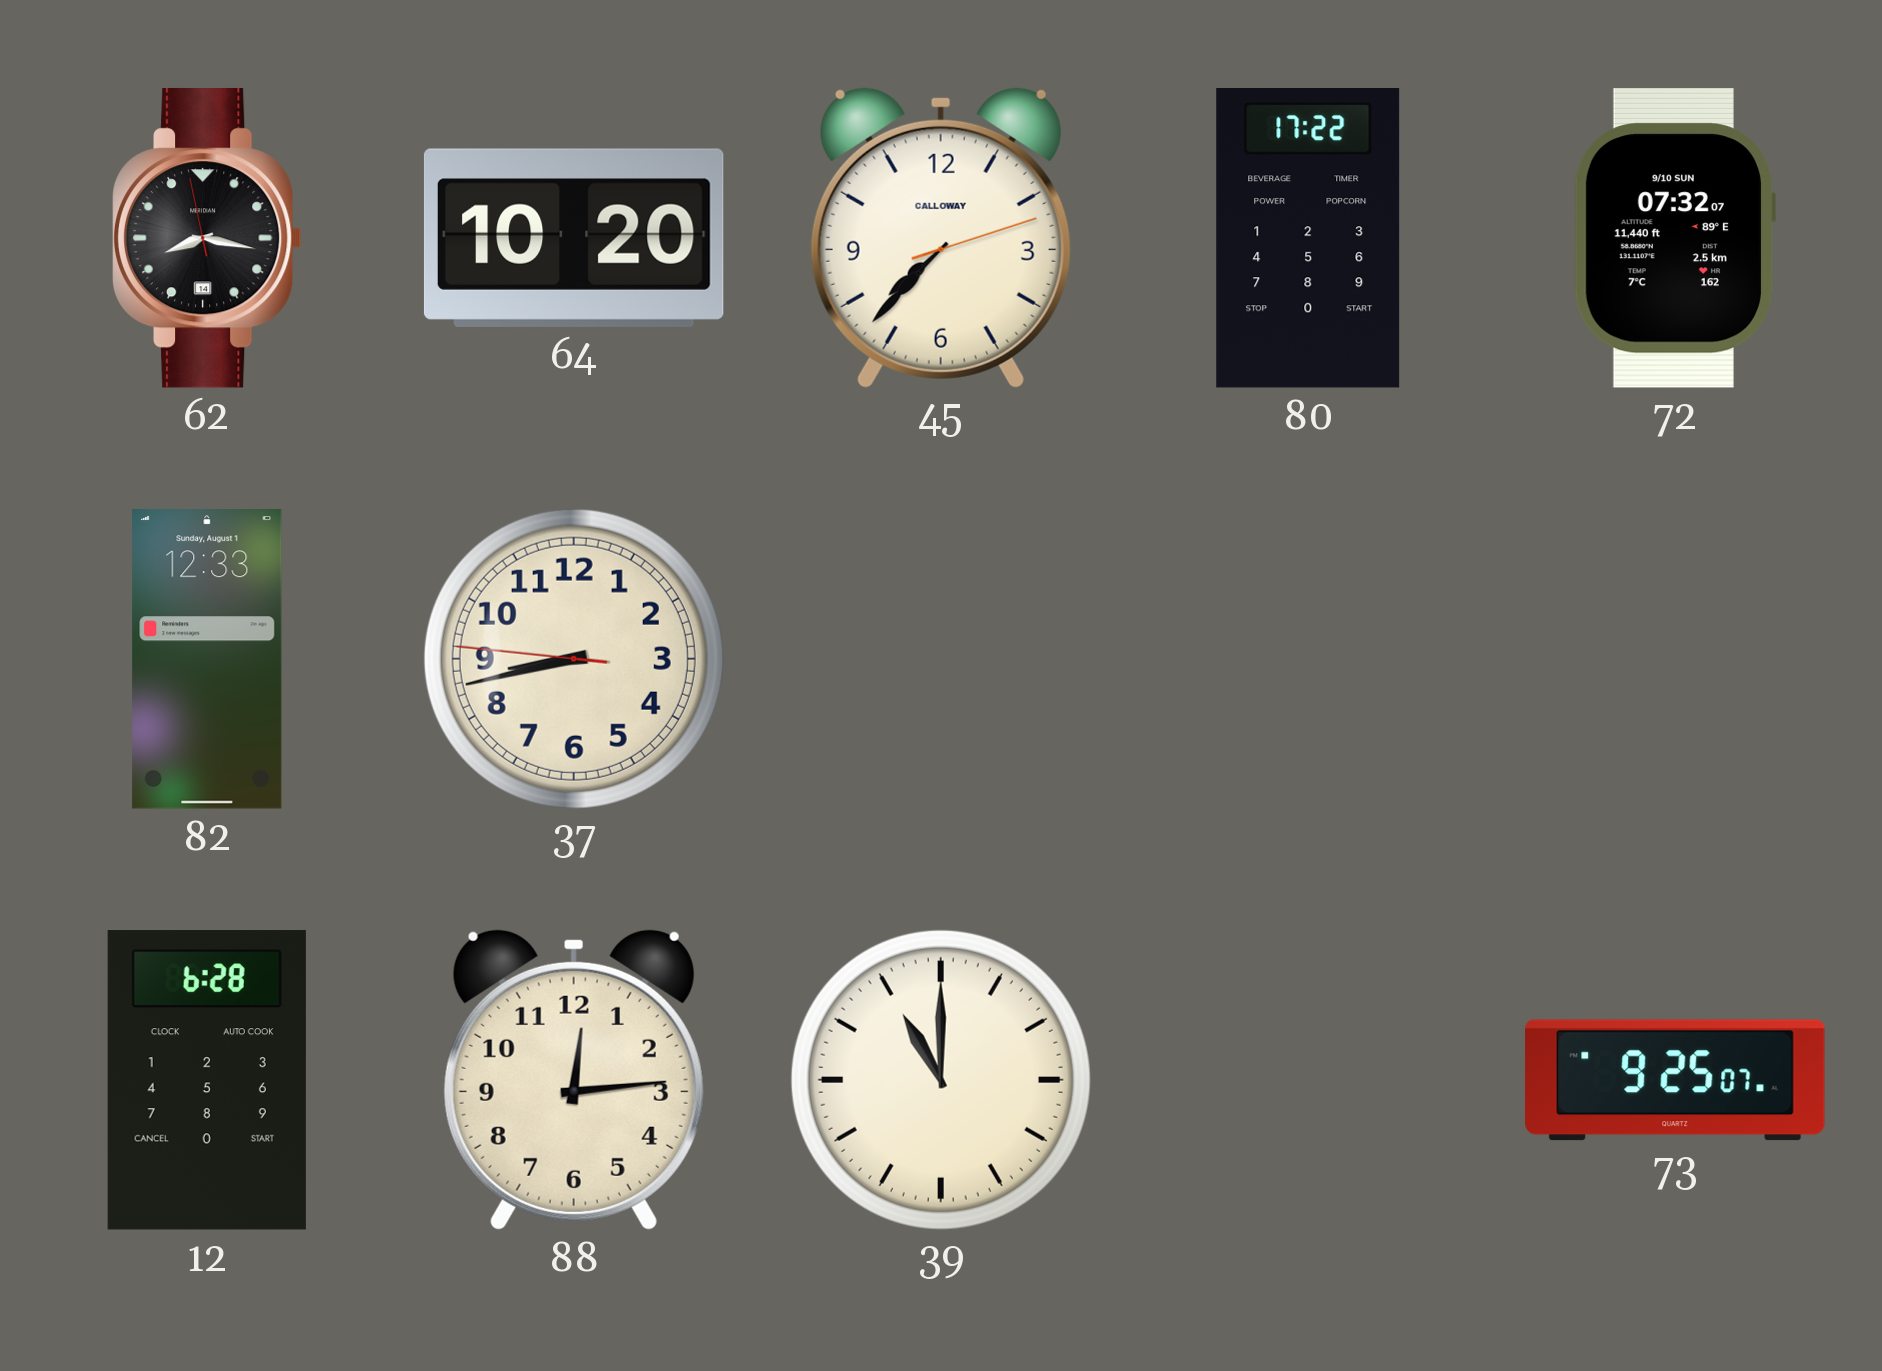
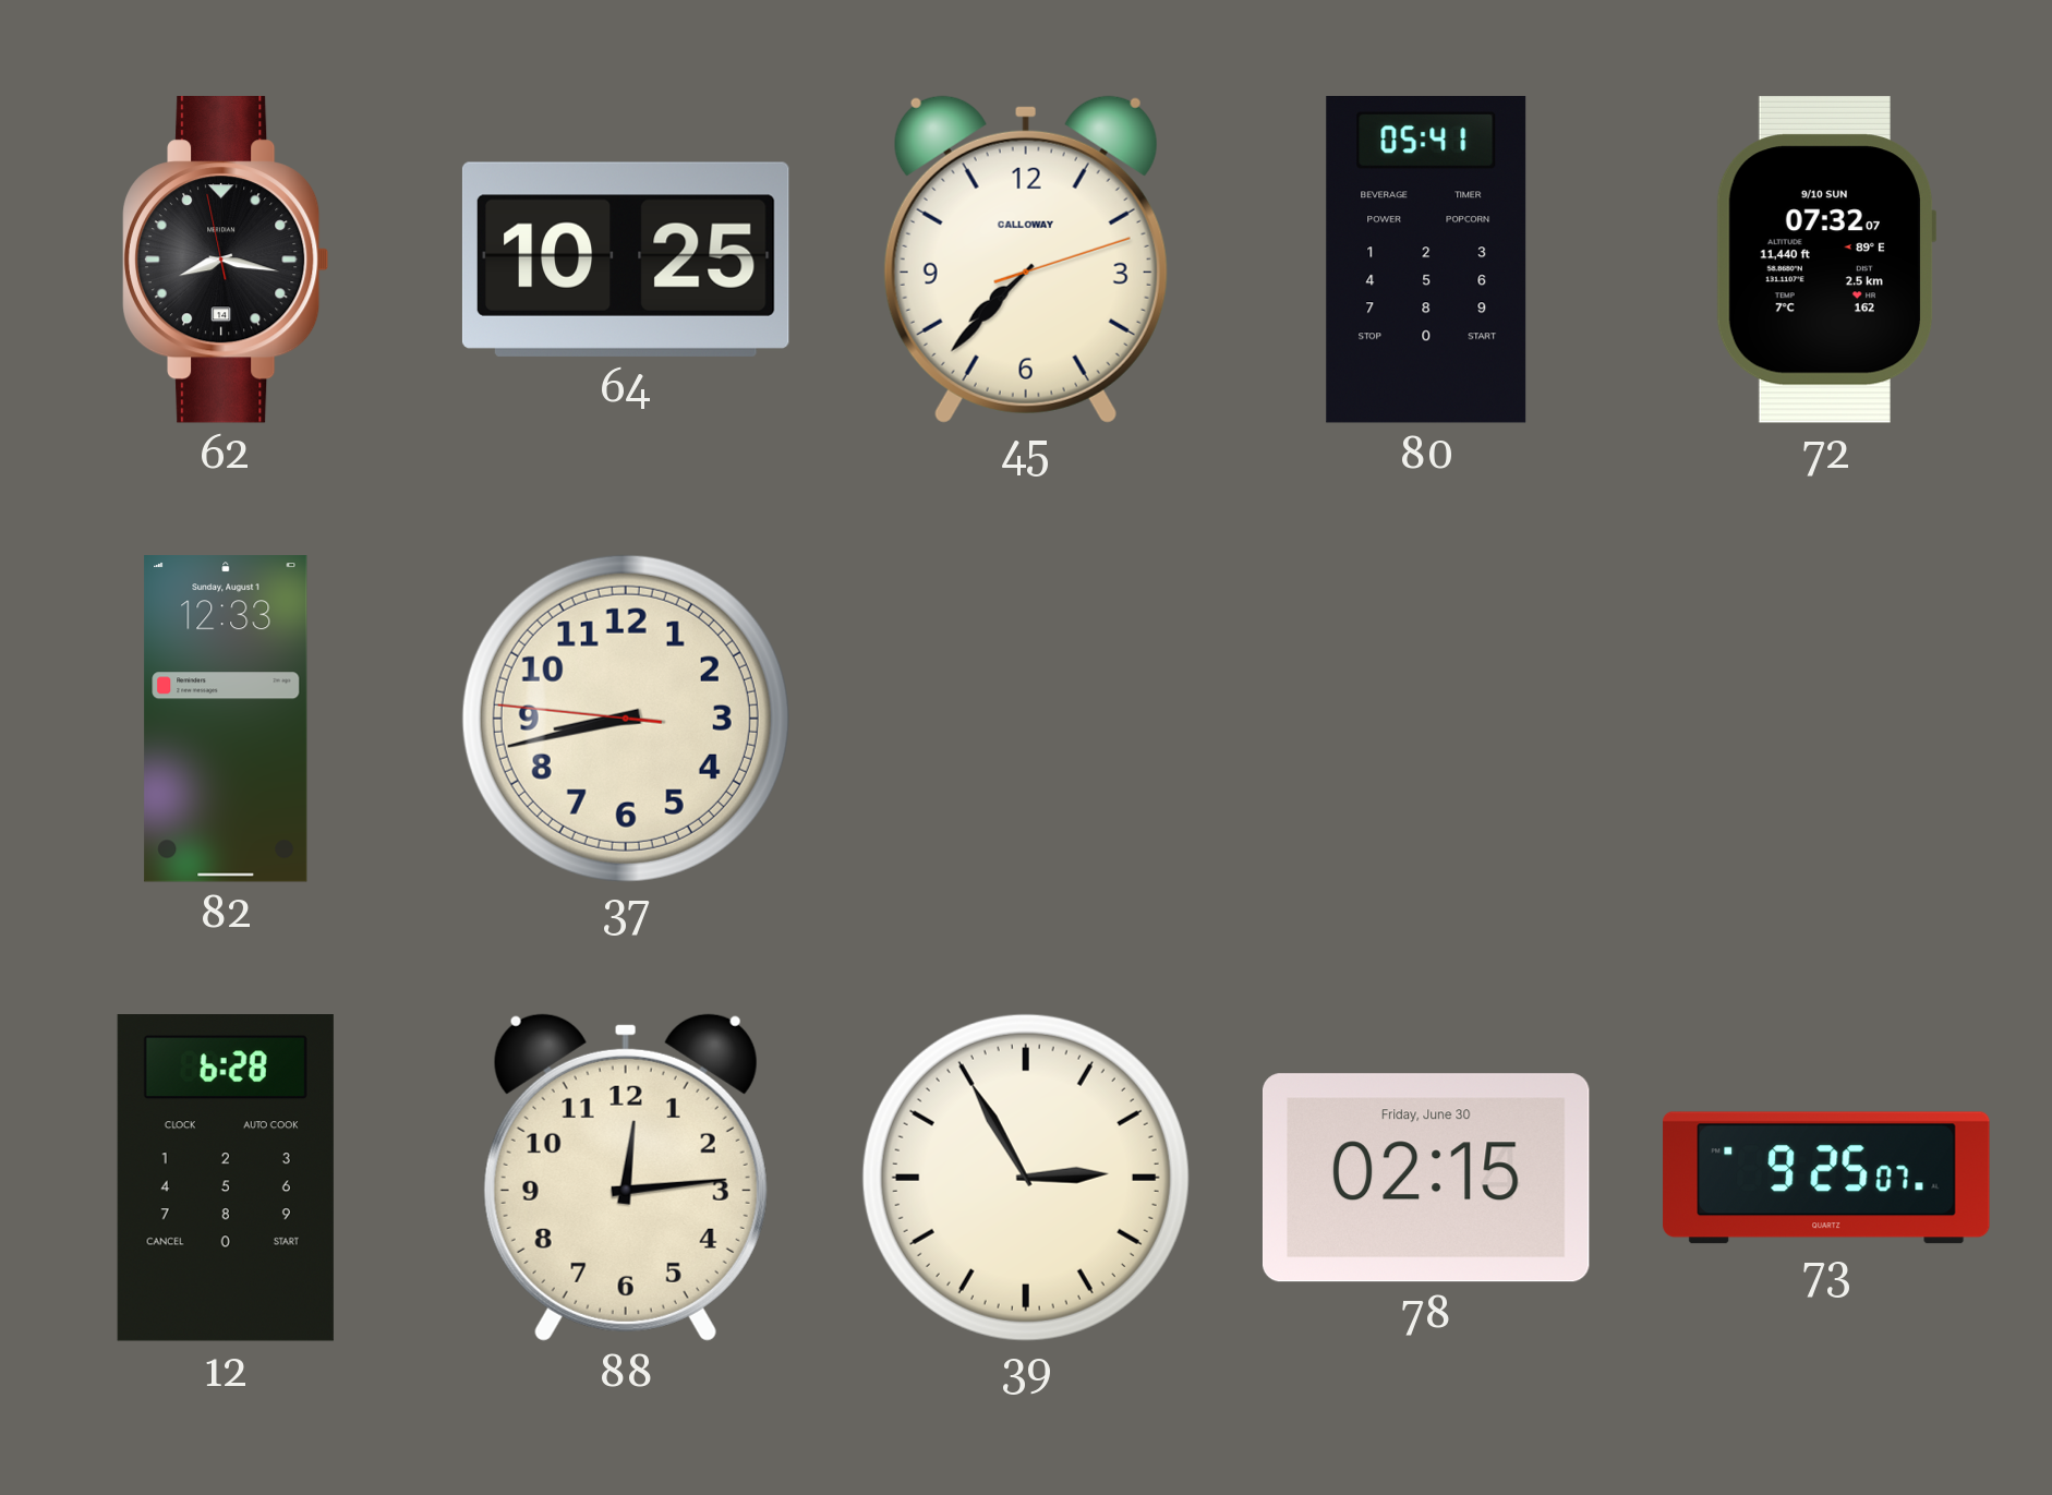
64: 10:20 -> 10:25
80: 17:22 -> 05:41
39: 11:00 -> 2:55
78: none -> 02:15
